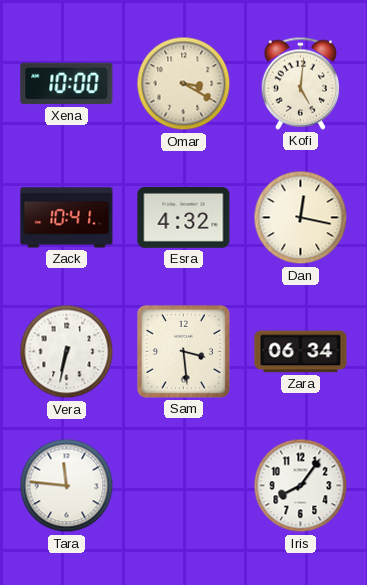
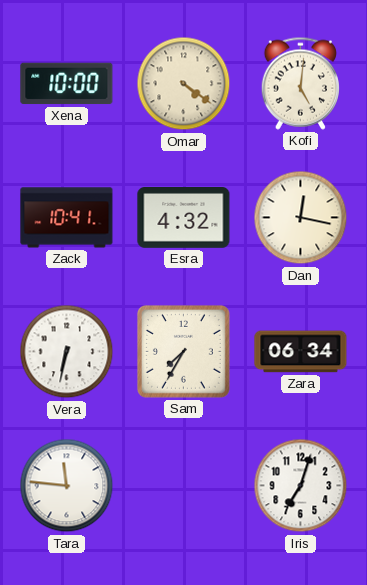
Omar: 3:20 -> 4:21
Sam: 3:29 -> 7:35
Iris: 8:06 -> 7:03
